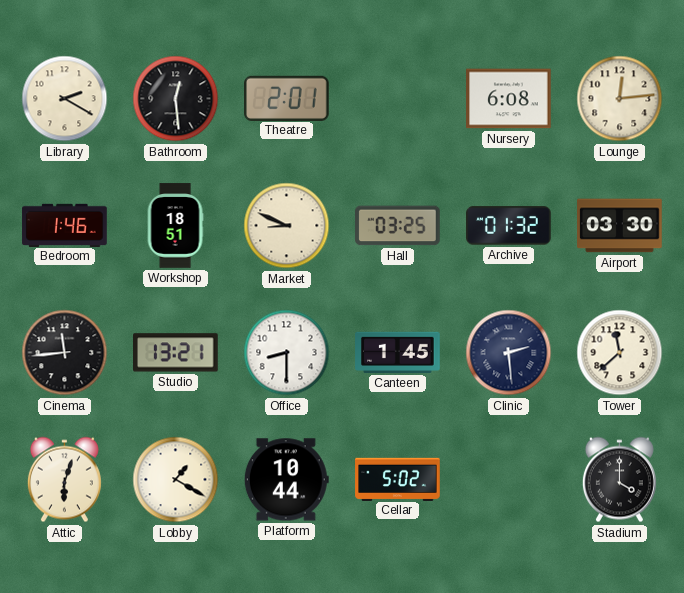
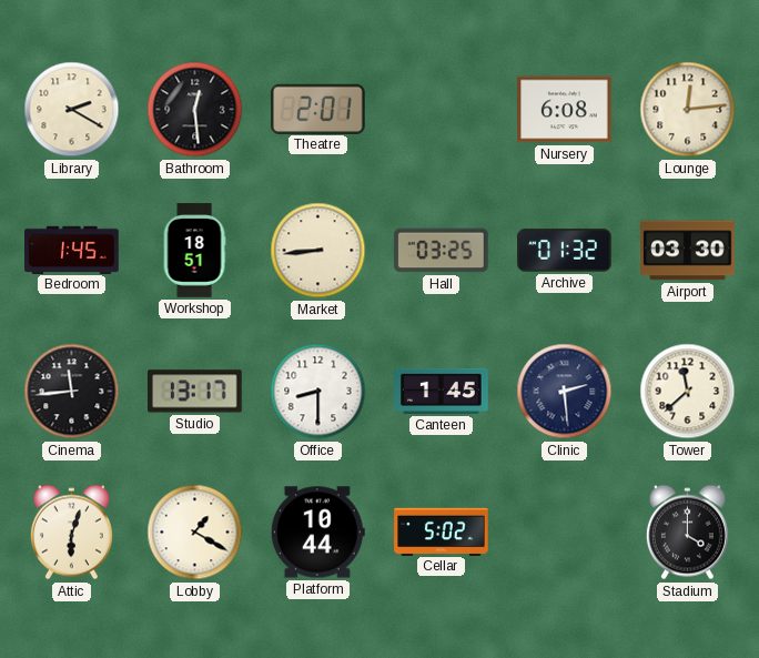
Bedroom: 1:46 -> 1:45
Market: 8:49 -> 8:44
Studio: 13:21 -> 13:17
